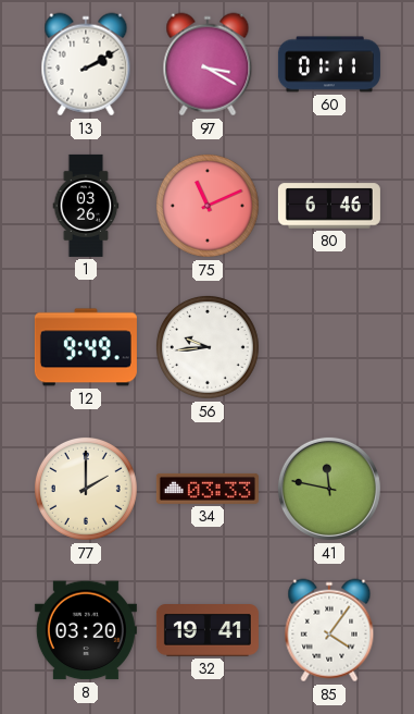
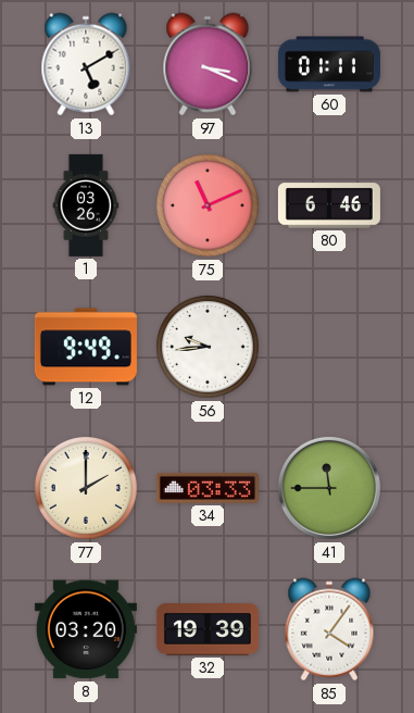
13: 2:10 -> 5:10
97: 3:20 -> 3:19
41: 11:47 -> 11:45
32: 19:41 -> 19:39
